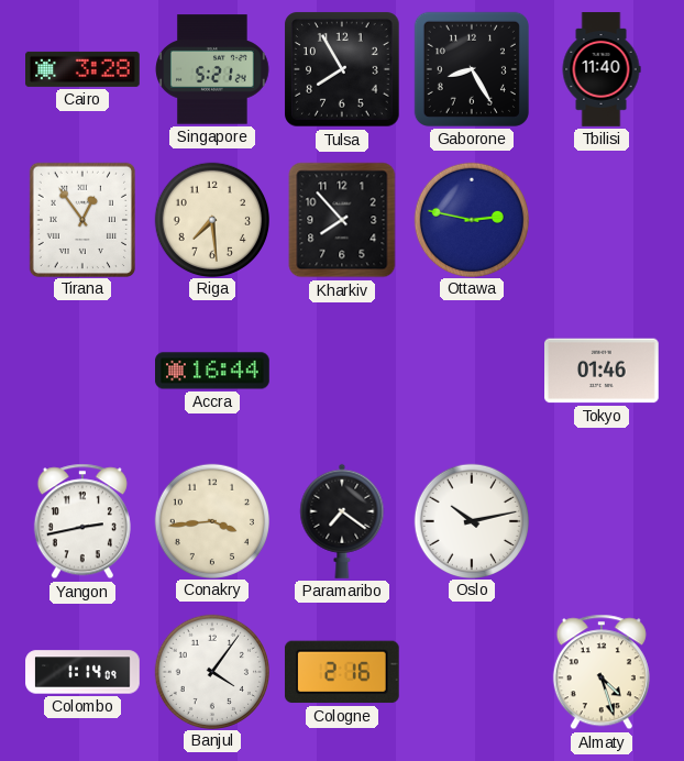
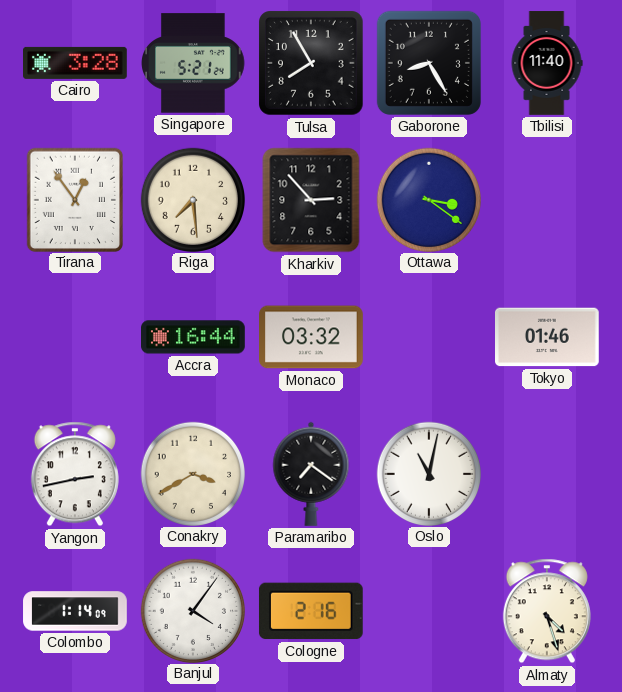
Kharkiv: 7:53 -> 2:53
Ottawa: 2:47 -> 3:21
Monaco: none -> 03:32
Conakry: 3:44 -> 3:40
Oslo: 10:13 -> 11:02
